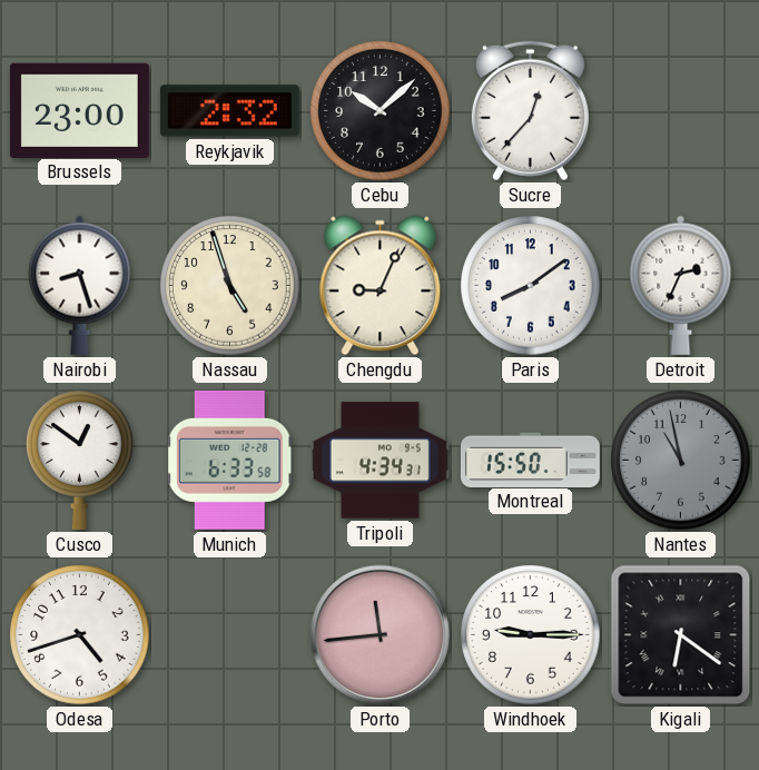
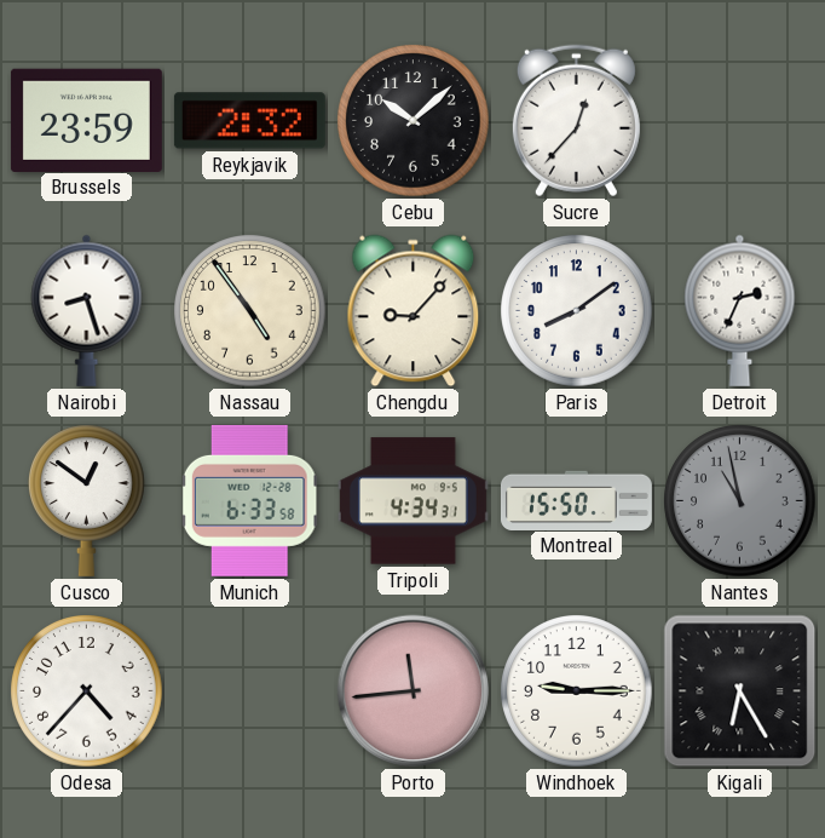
Brussels: 23:00 -> 23:59
Nassau: 4:57 -> 4:54
Chengdu: 9:04 -> 9:07
Odesa: 4:42 -> 4:37
Kigali: 6:21 -> 6:25
